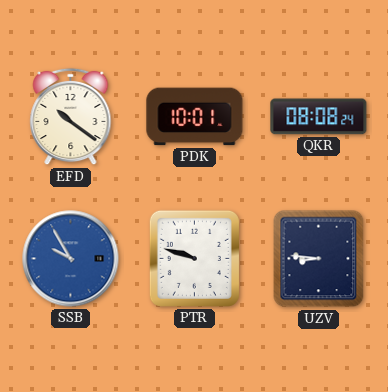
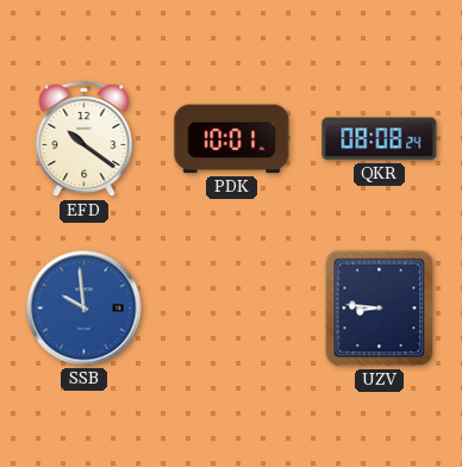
SSB: 9:55 -> 9:59
PTR: 9:48 -> none
